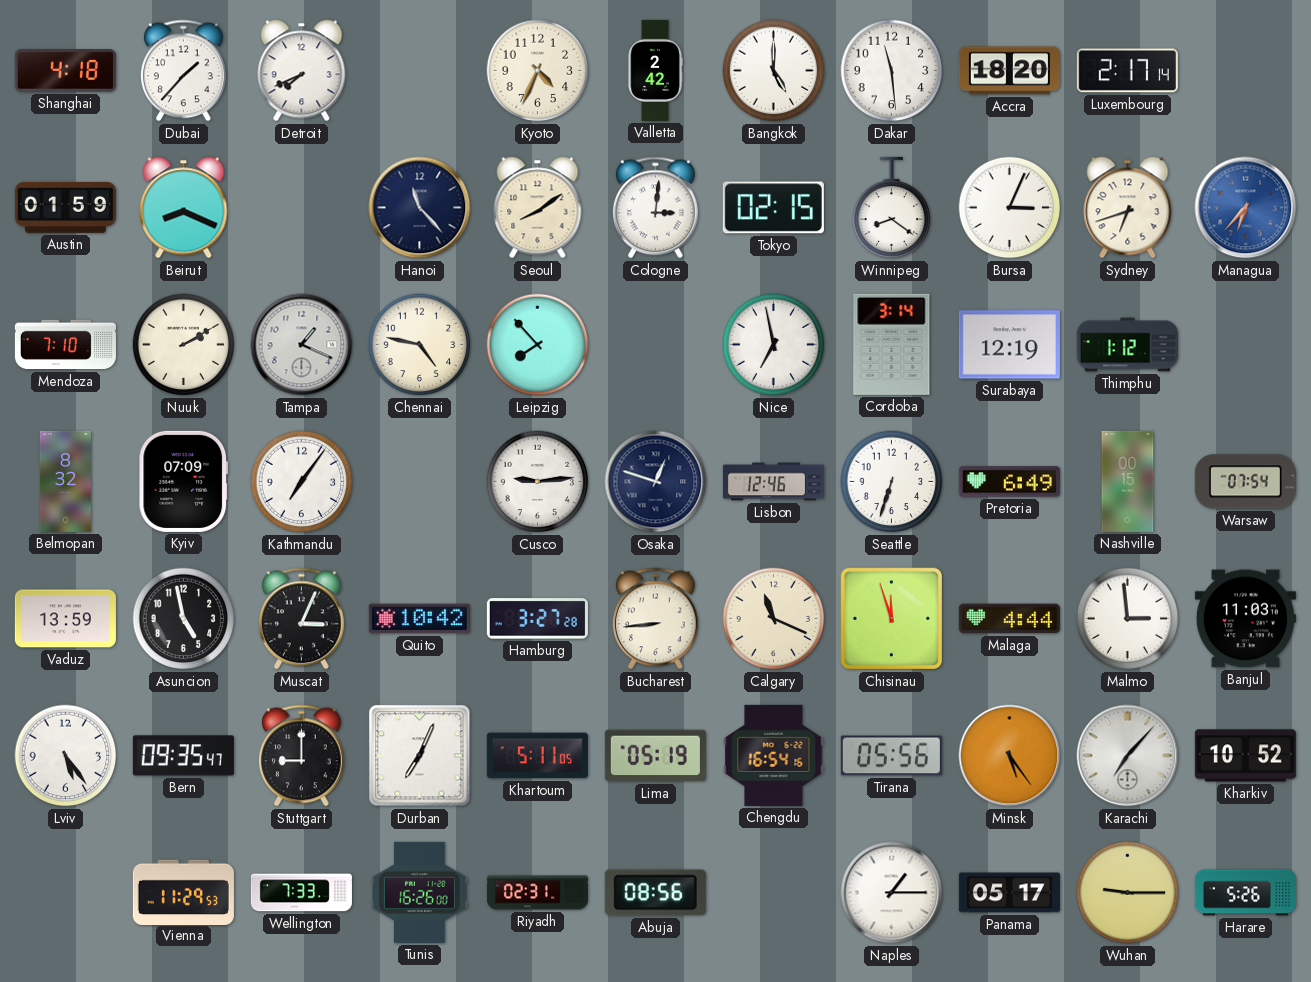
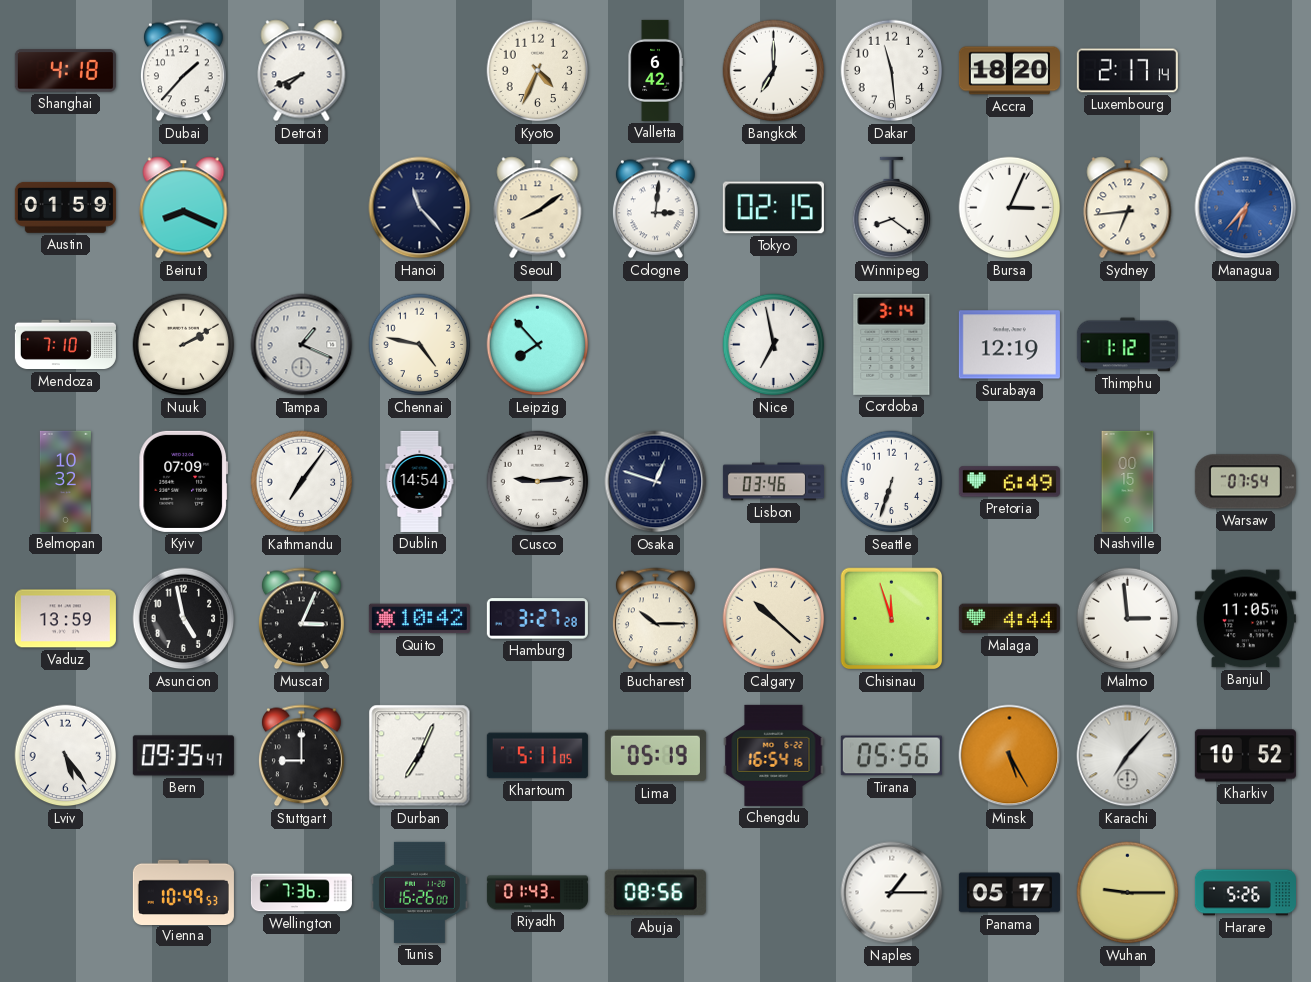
Valletta: 2:42 -> 6:42
Bangkok: 5:00 -> 7:00
Sydney: 6:42 -> 6:44
Belmopan: 8:32 -> 10:32
Dublin: none -> 14:54
Lisbon: 12:46 -> 03:46
Bucharest: 8:44 -> 10:15
Calgary: 11:19 -> 10:22
Banjul: 11:03 -> 11:05
Minsk: 5:24 -> 5:25
Vienna: 11:29 -> 10:49
Wellington: 7:33 -> 7:36
Riyadh: 02:31 -> 01:43
